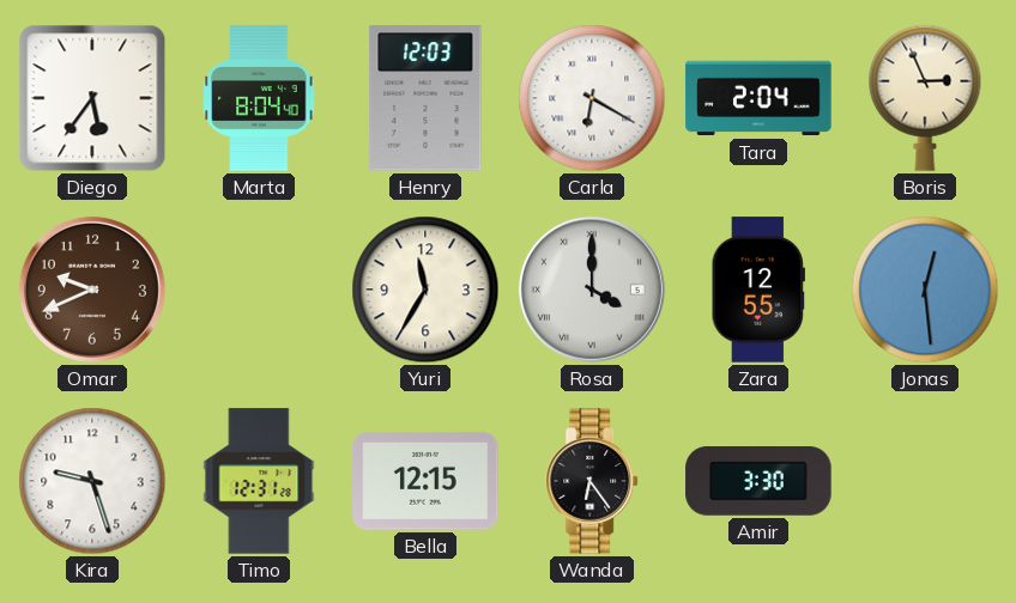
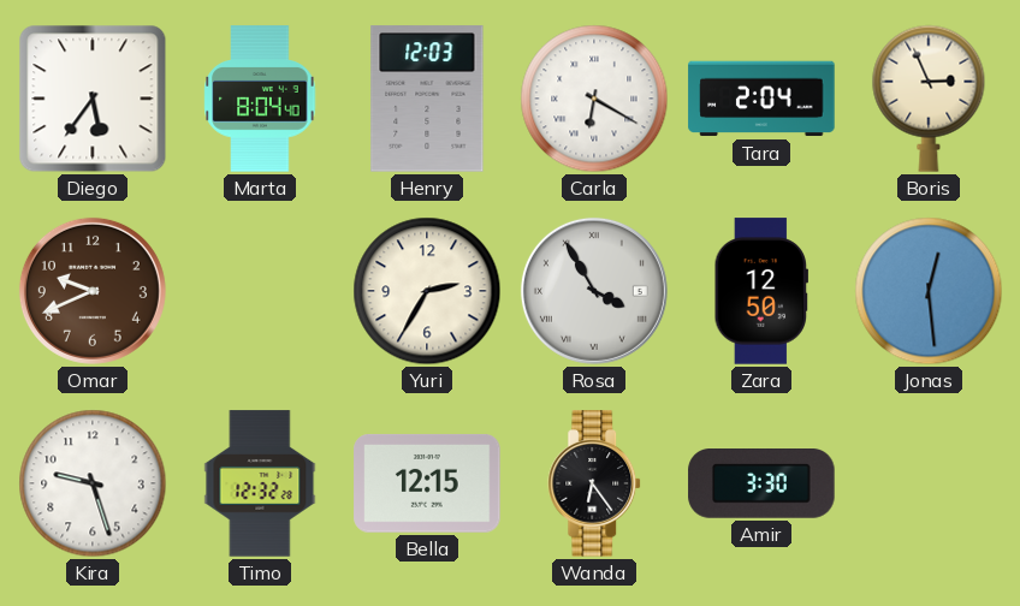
Yuri: 11:35 -> 2:35
Rosa: 4:00 -> 3:55
Zara: 12:55 -> 12:50
Timo: 12:31 -> 12:32
